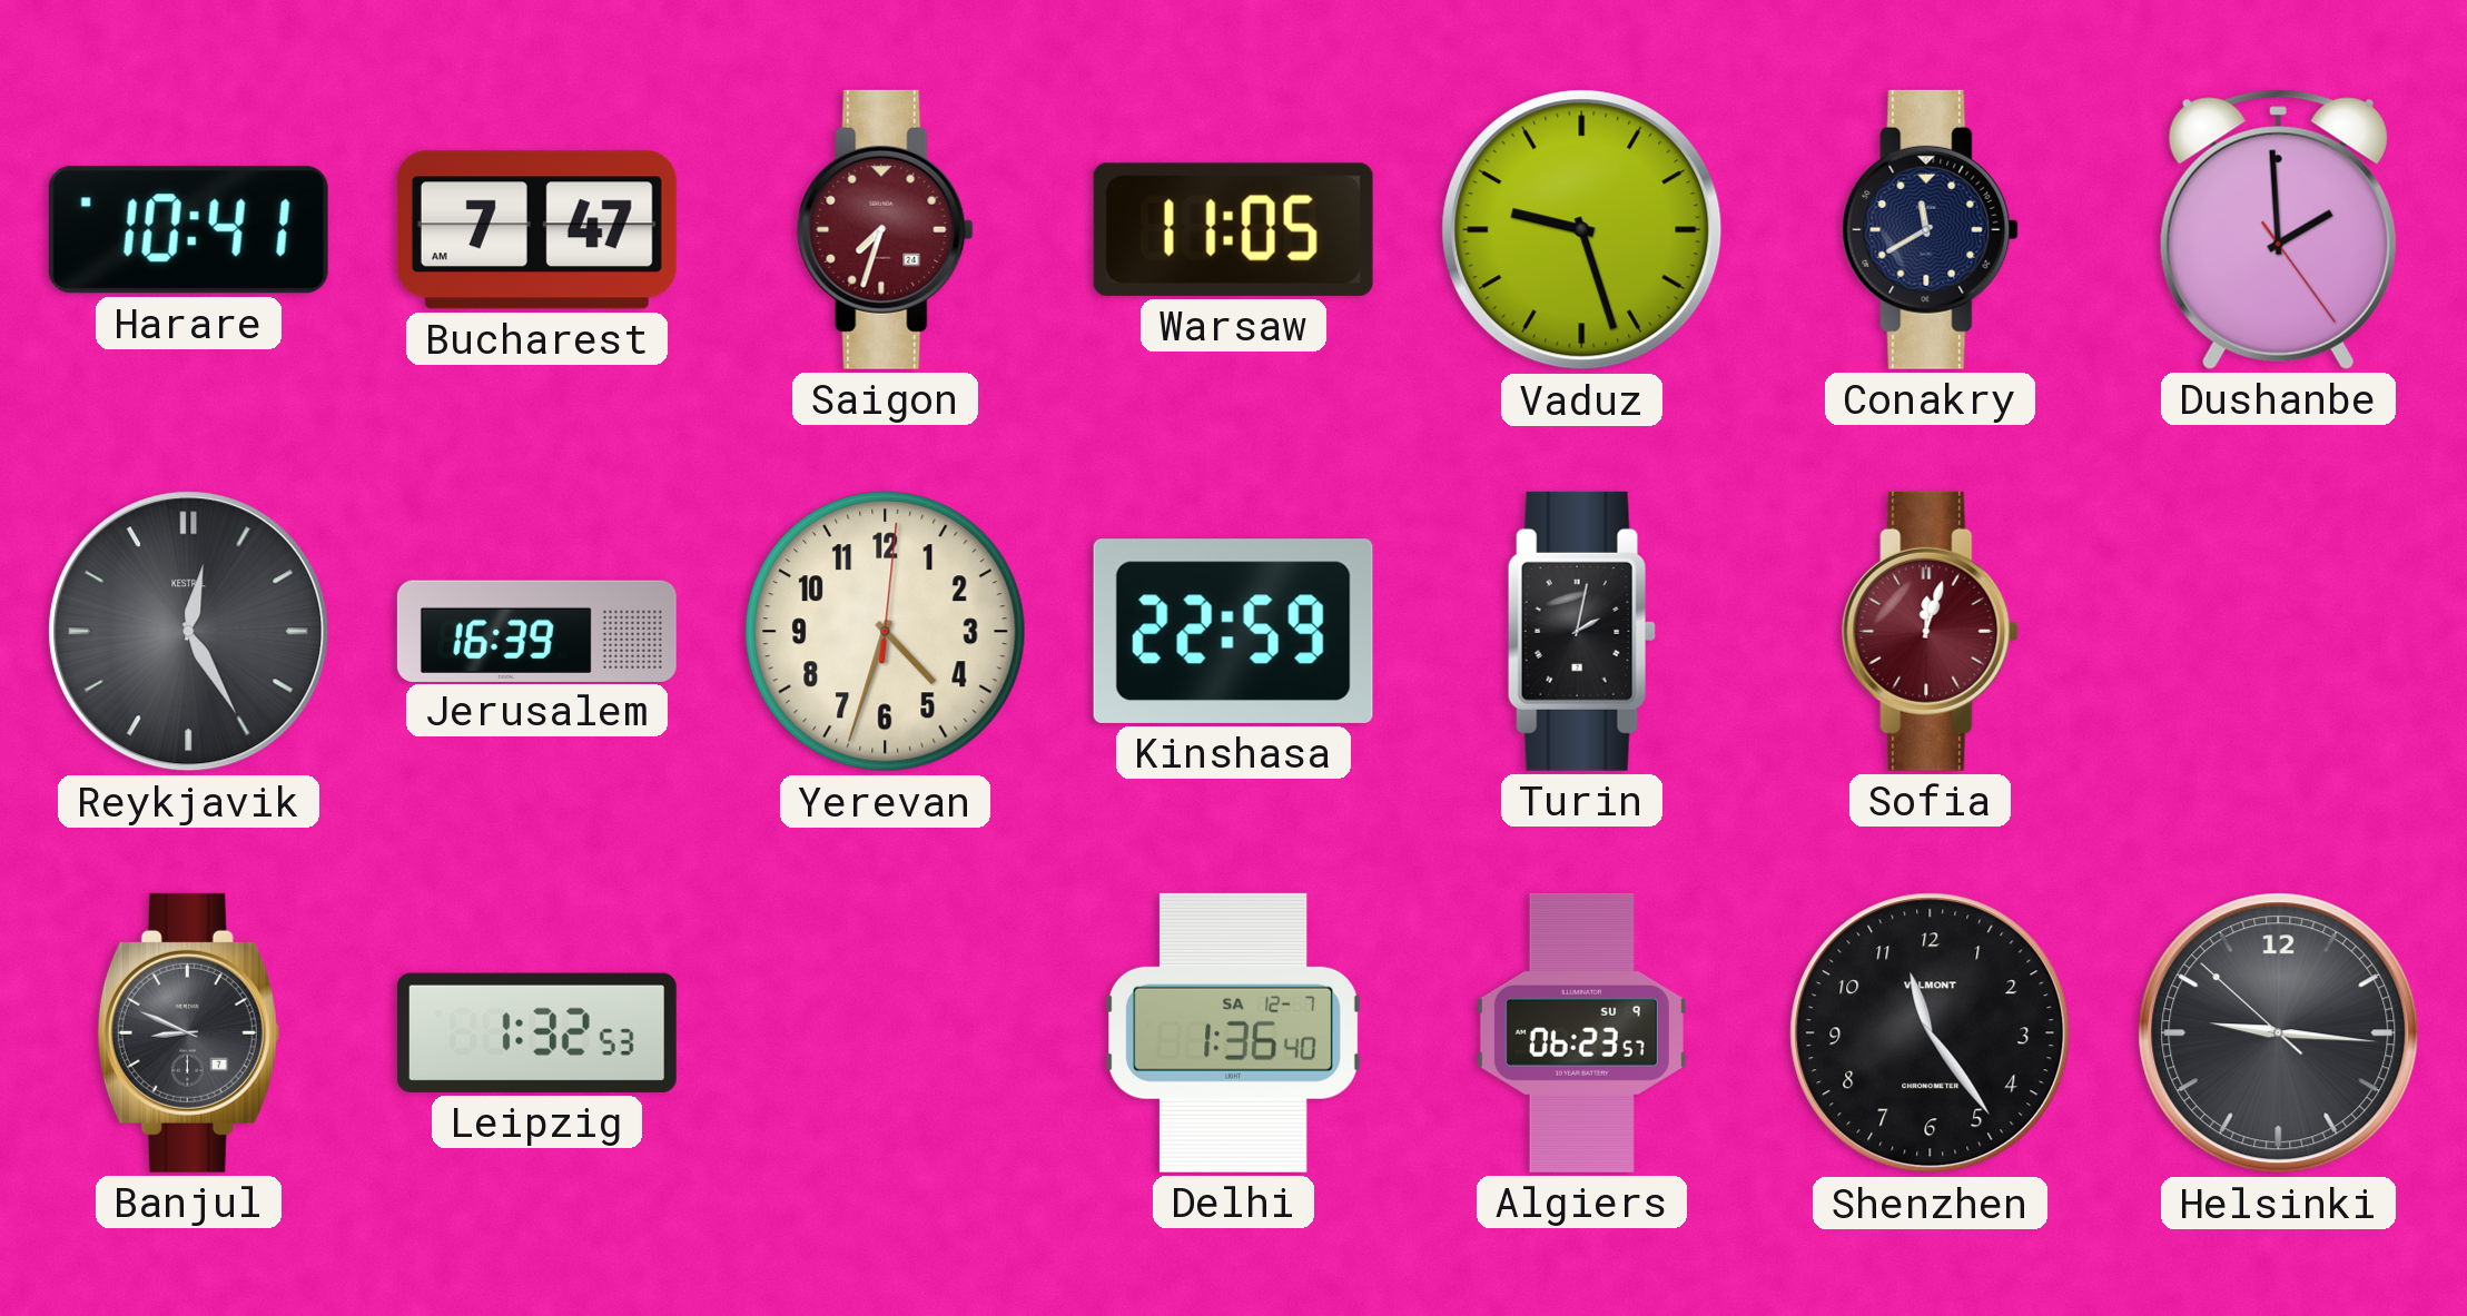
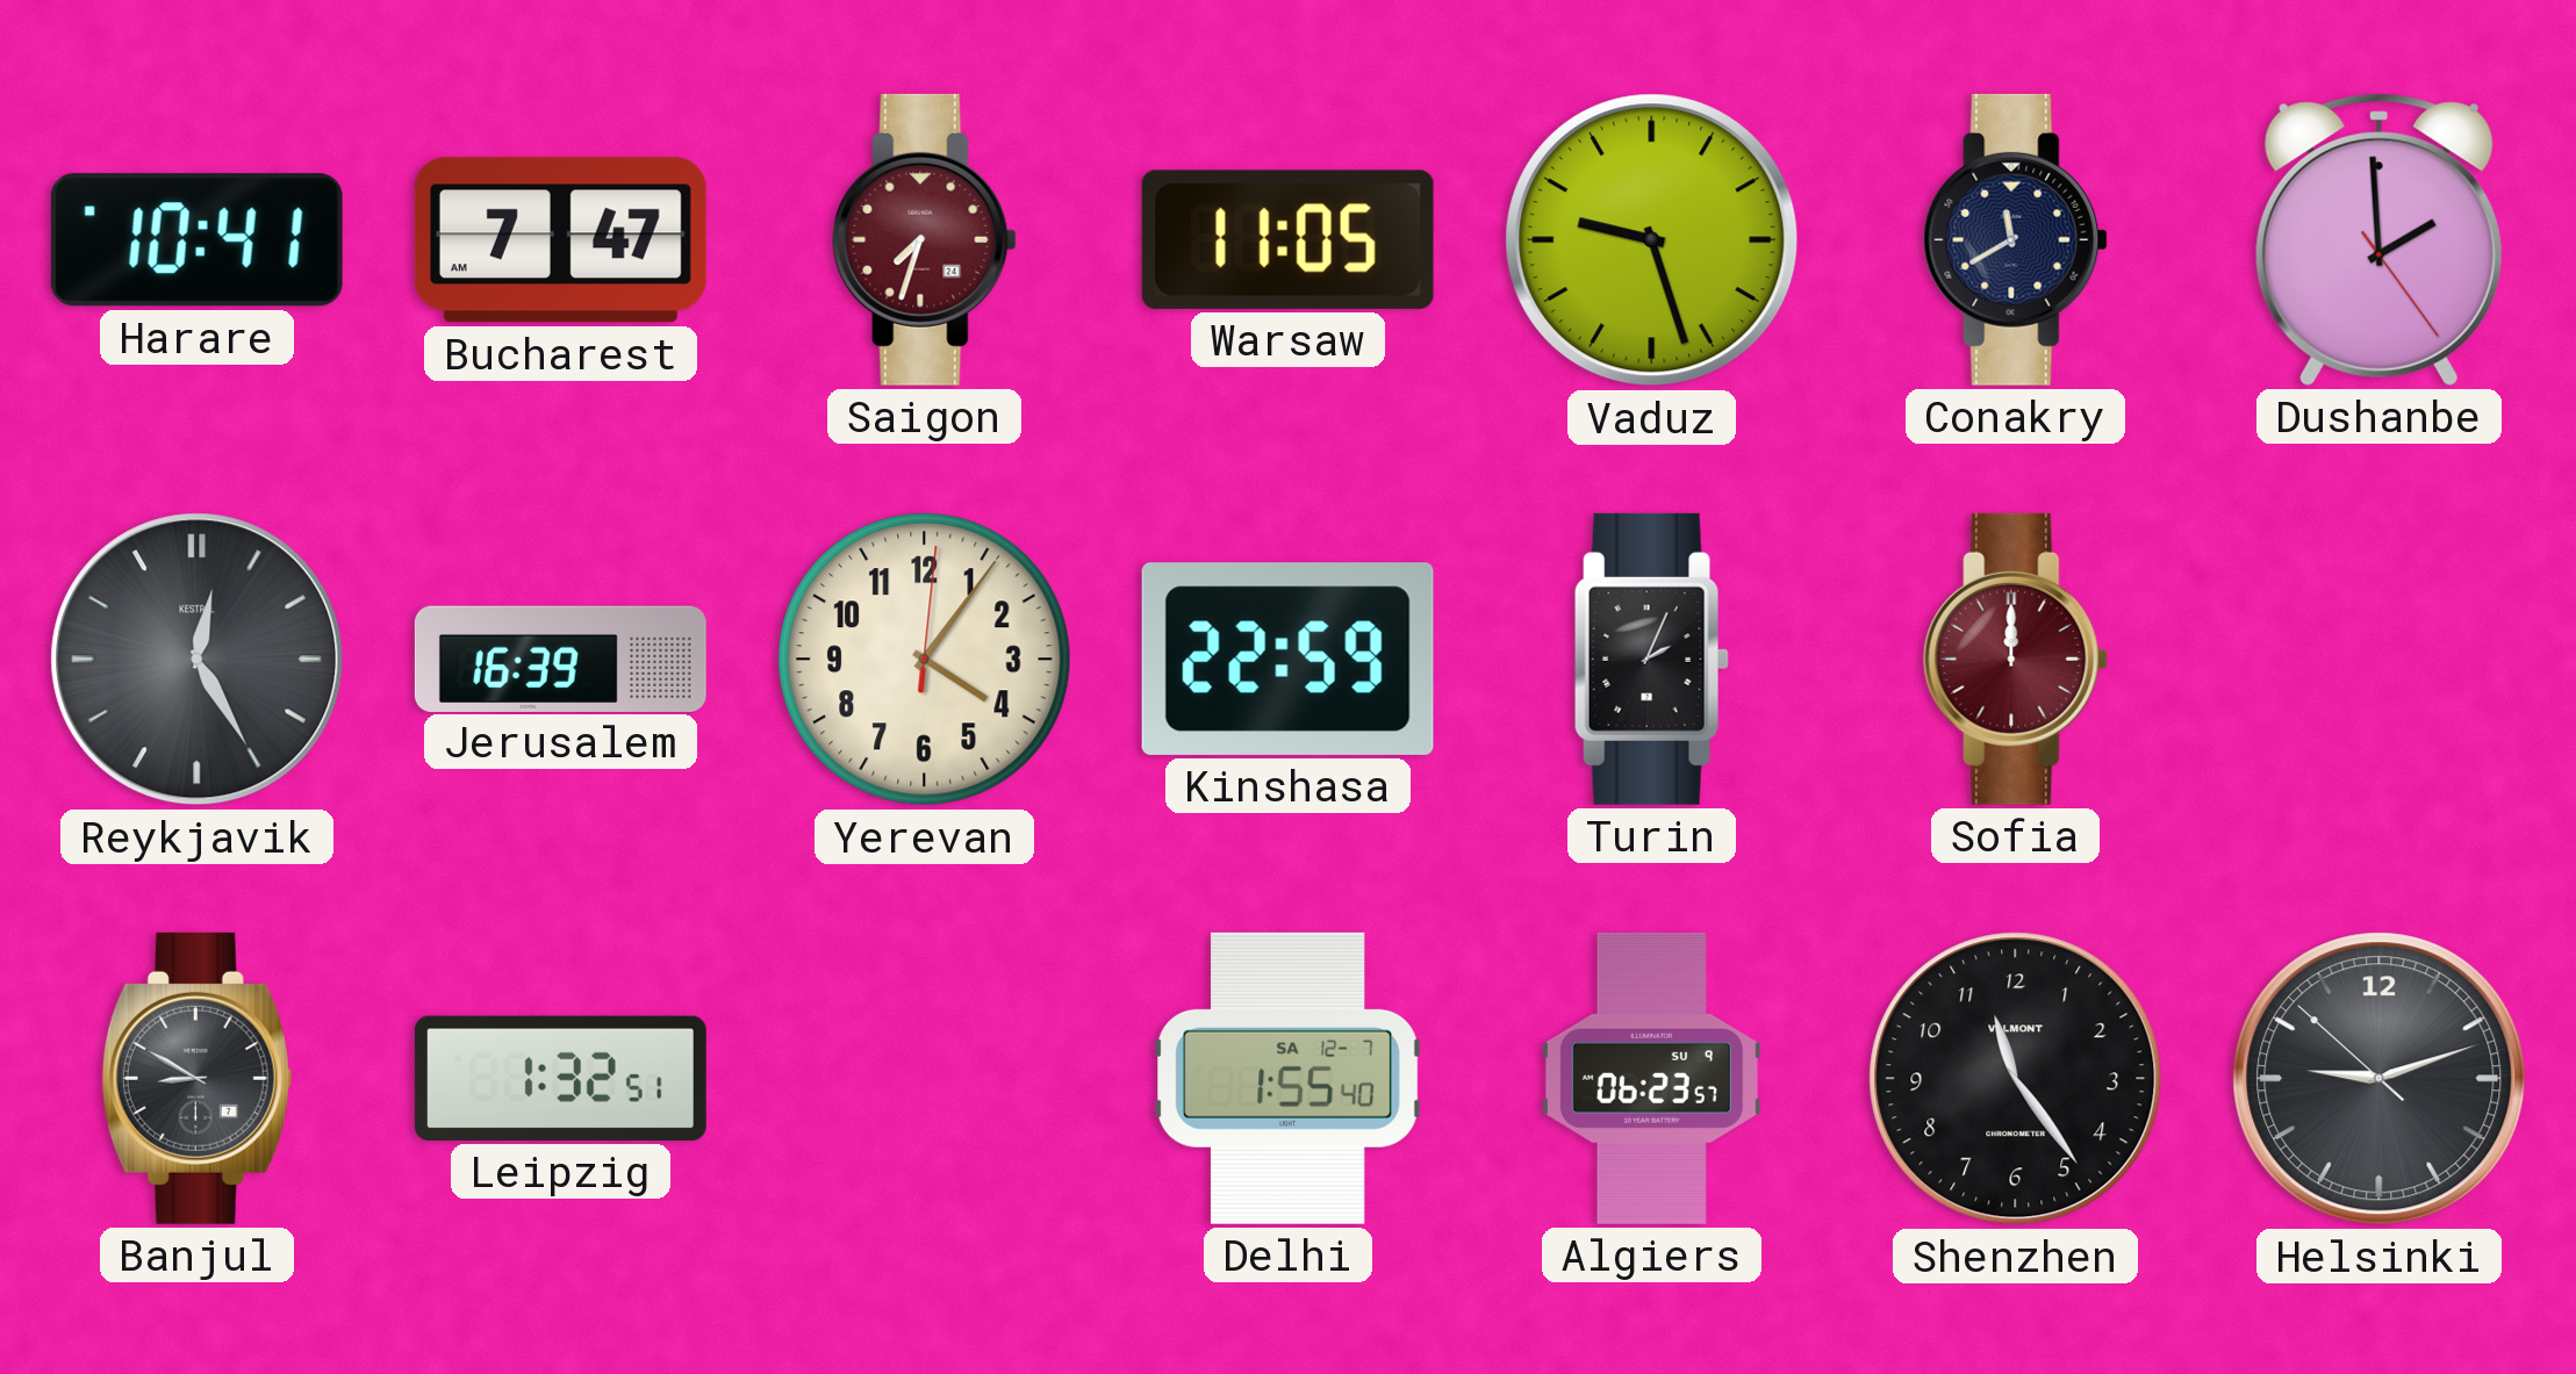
Yerevan: 4:33 -> 4:06
Turin: 2:02 -> 2:04
Sofia: 12:03 -> 12:00
Banjul: 8:49 -> 8:50
Leipzig: 1:32:53 -> 1:32:51
Delhi: 1:36 -> 1:55
Helsinki: 9:15 -> 9:11
